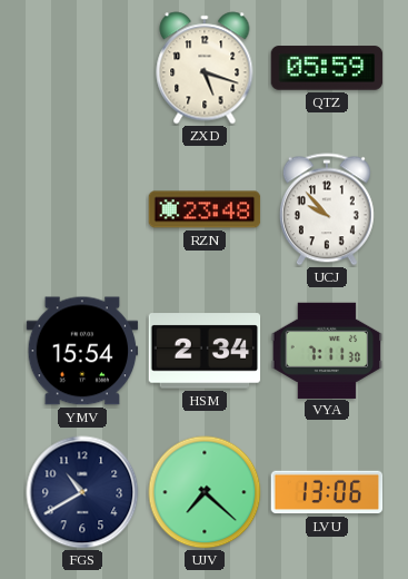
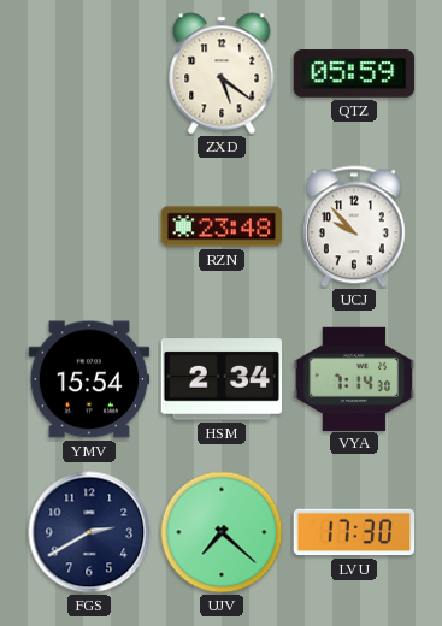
ZXD: 5:18 -> 5:21
VYA: 7:11 -> 7:14
FGS: 10:40 -> 2:40
LVU: 13:06 -> 17:30
